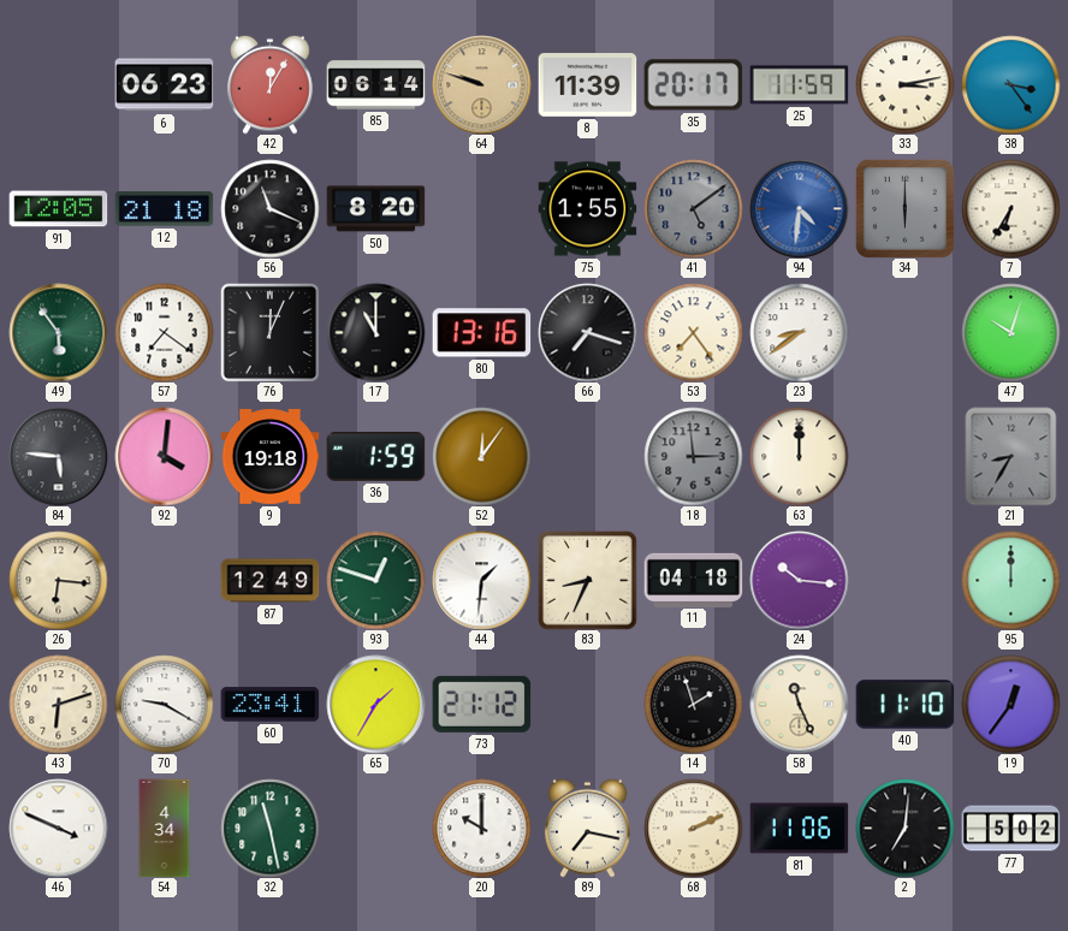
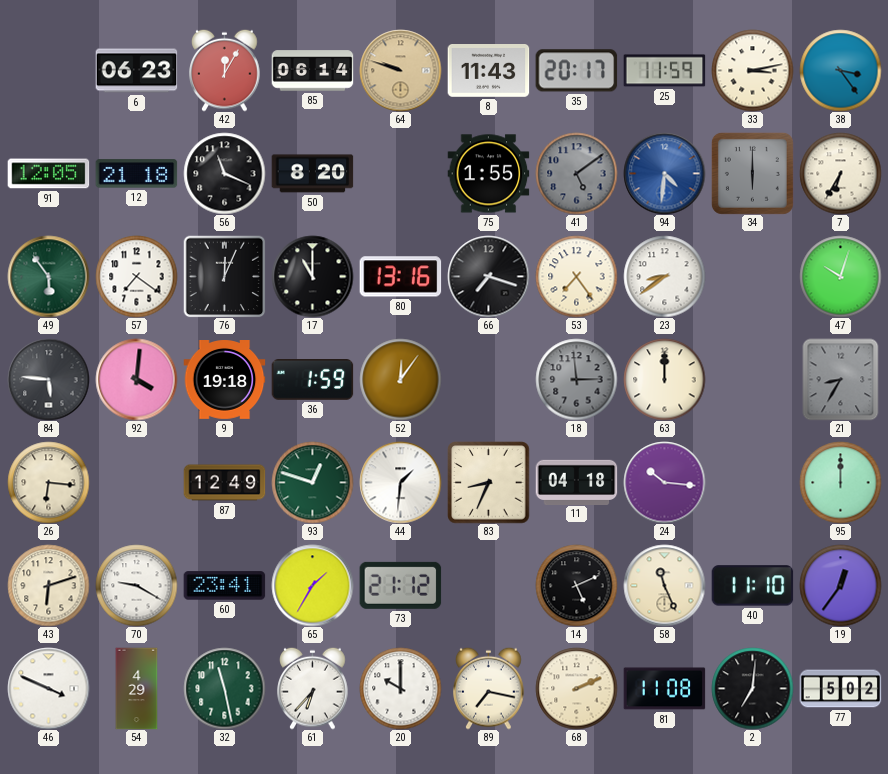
8: 11:39 -> 11:43
14: 1:57 -> 5:11
54: 4:34 -> 4:29
61: none -> 6:37
81: 11:06 -> 11:08
